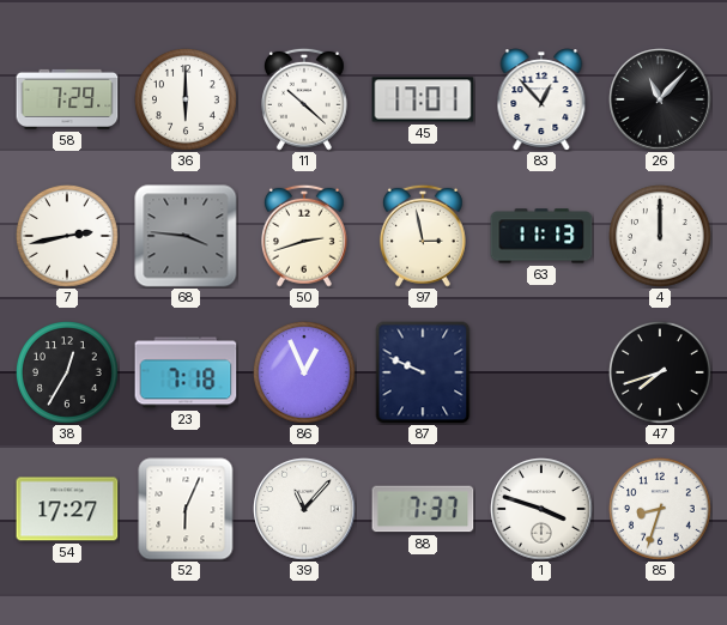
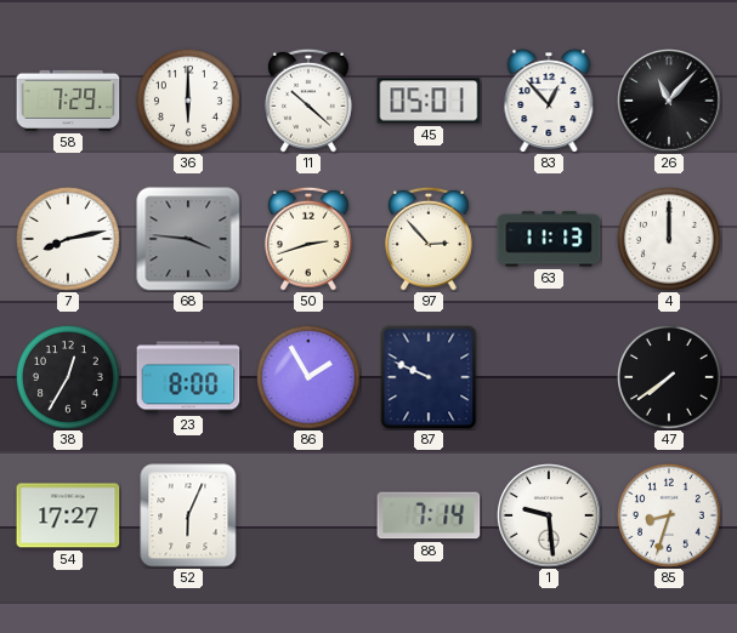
45: 17:01 -> 05:01
7: 2:43 -> 8:13
97: 2:58 -> 2:53
23: 7:18 -> 8:00
86: 12:56 -> 1:55
47: 7:42 -> 7:39
39: 11:07 -> none
88: 7:37 -> 7:14
1: 3:48 -> 9:29
